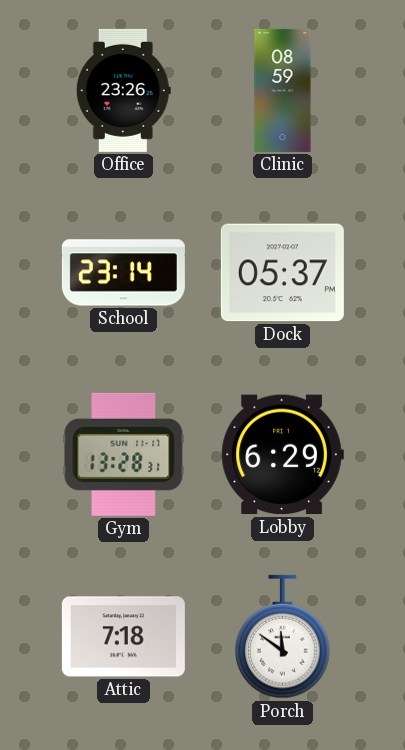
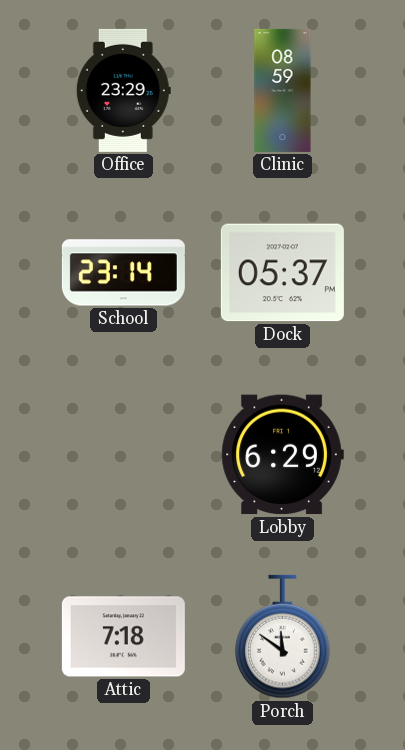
Office: 23:26 -> 23:29
Gym: 13:28 -> none
